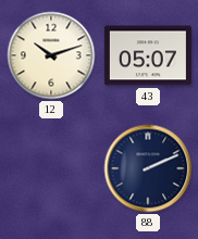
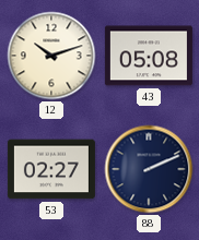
43: 05:07 -> 05:08
53: none -> 02:27
